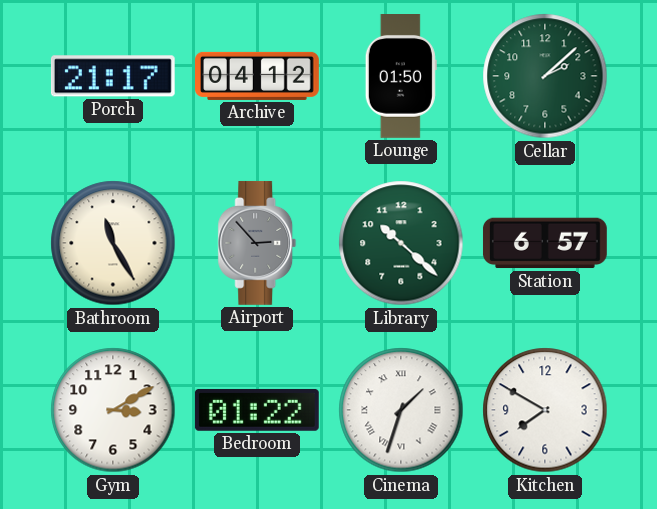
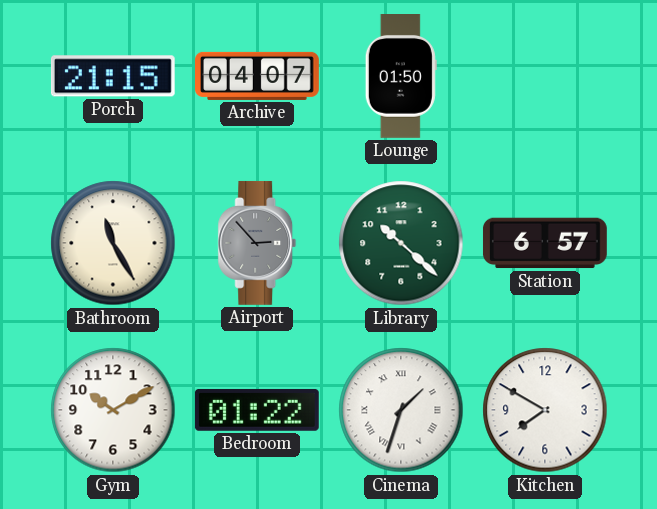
Porch: 21:17 -> 21:15
Archive: 04:12 -> 04:07
Cellar: 2:08 -> none
Gym: 3:10 -> 10:10
